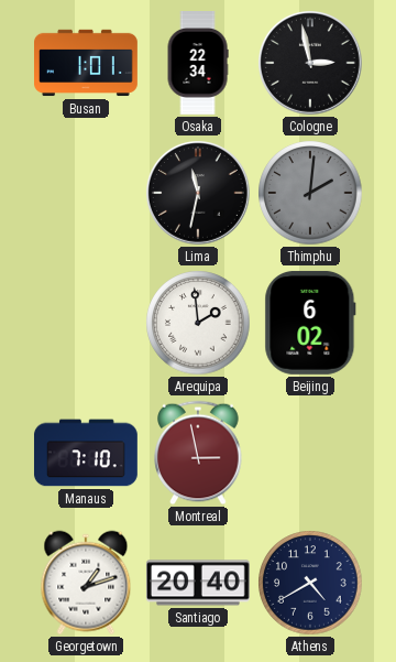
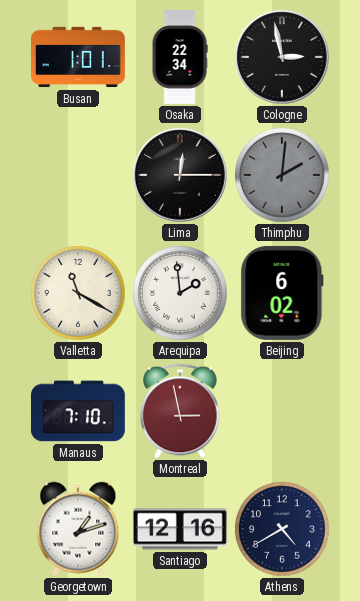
Lima: 11:32 -> 12:15
Valletta: none -> 11:20
Santiago: 20:40 -> 12:16
